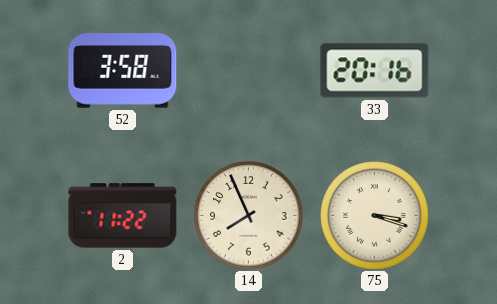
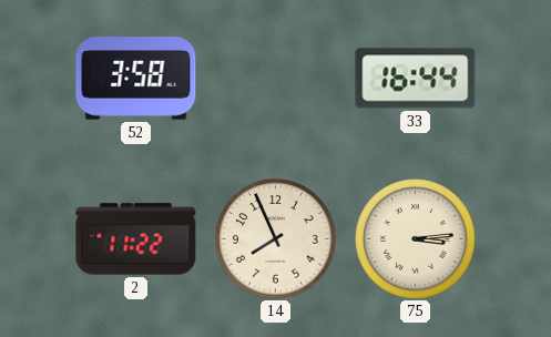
33: 20:16 -> 16:44
75: 3:18 -> 3:14
